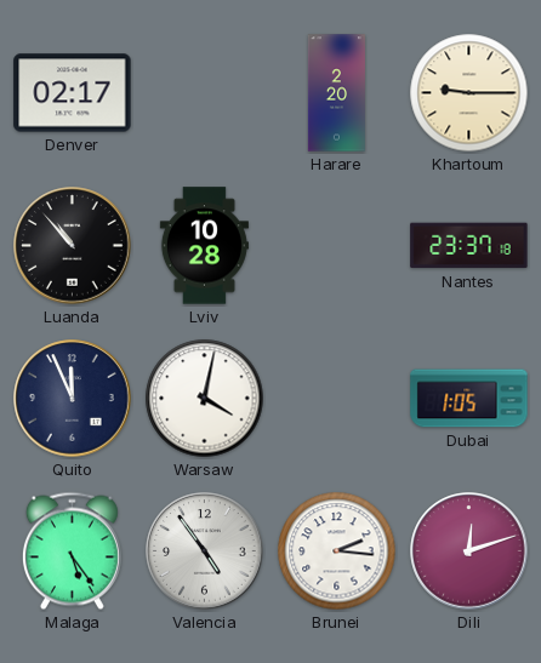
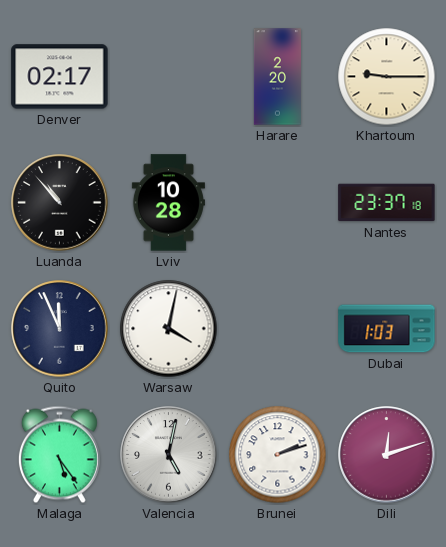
Dubai: 1:05 -> 1:03
Valencia: 4:54 -> 5:02
Brunei: 2:16 -> 2:12
